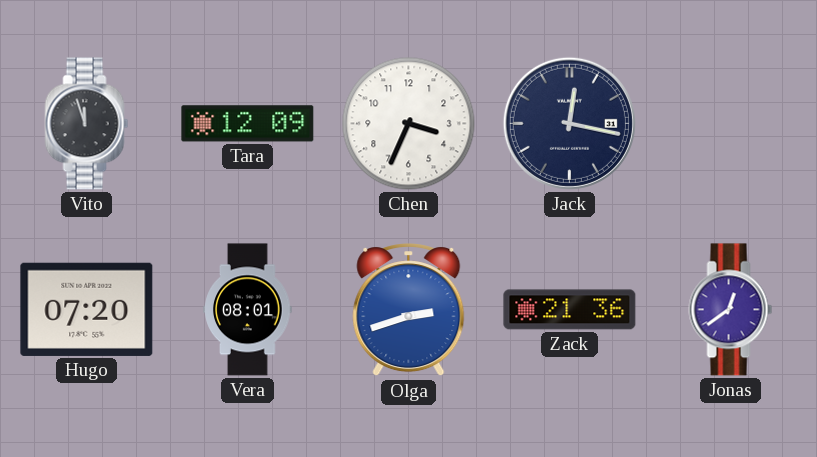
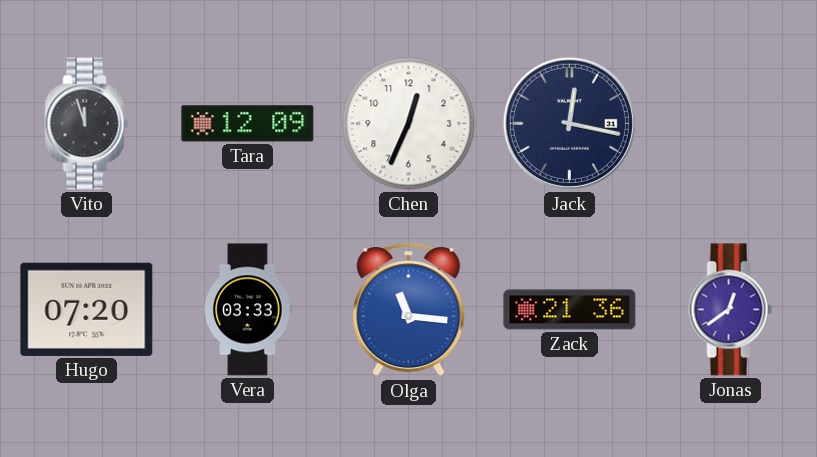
Chen: 3:34 -> 12:34
Vera: 08:01 -> 03:33
Olga: 2:42 -> 11:16
